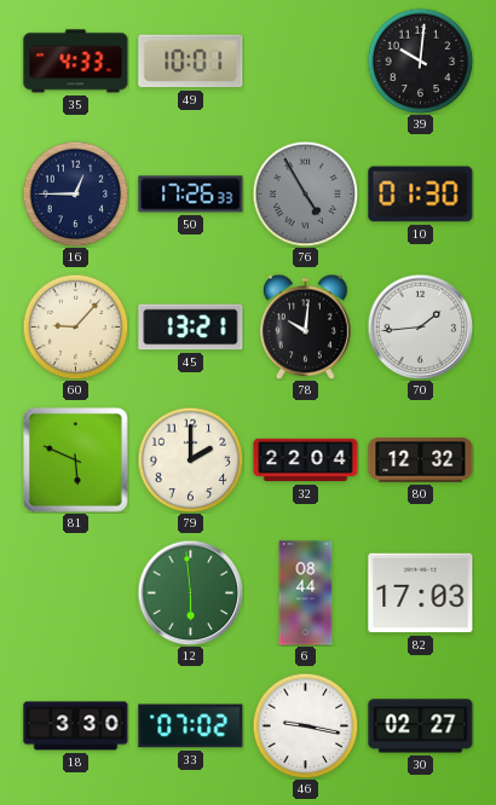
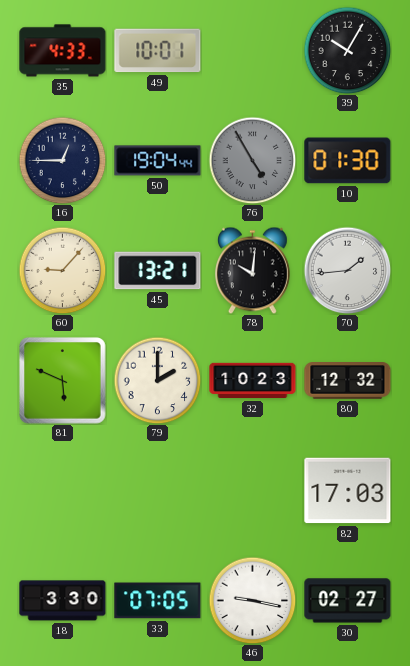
39: 10:01 -> 10:05
50: 17:26 -> 19:04
32: 22:04 -> 10:23
12: 5:59 -> none
6: 08:44 -> none
33: 07:02 -> 07:05
